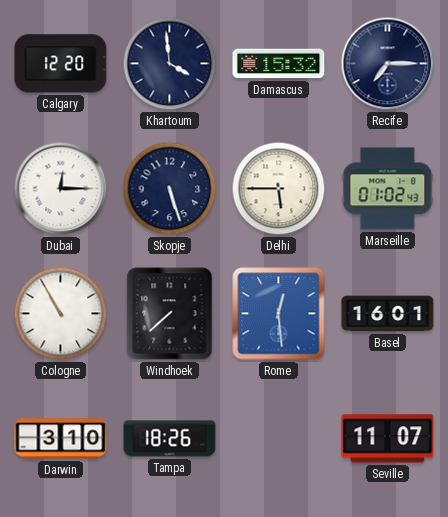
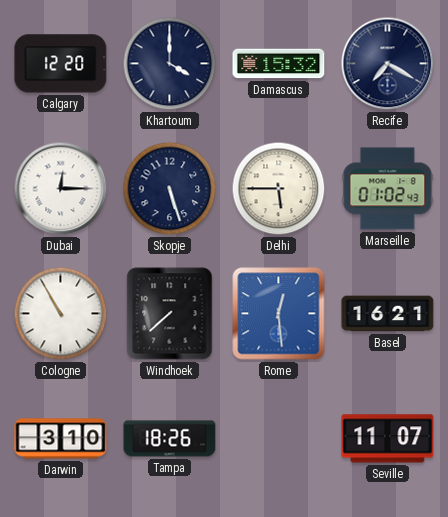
Khartoum: 3:59 -> 4:00
Recife: 7:15 -> 7:20
Basel: 16:01 -> 16:21
